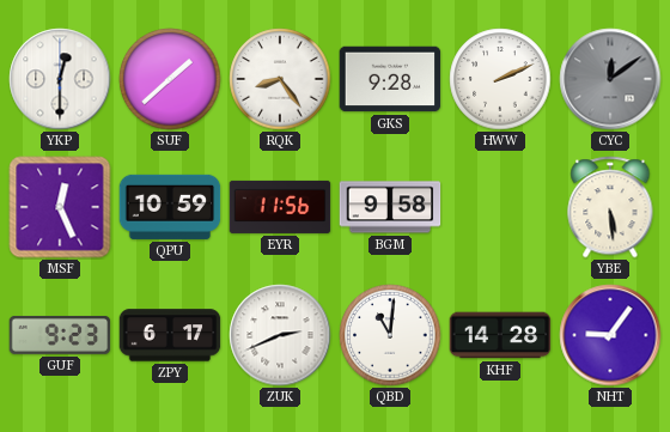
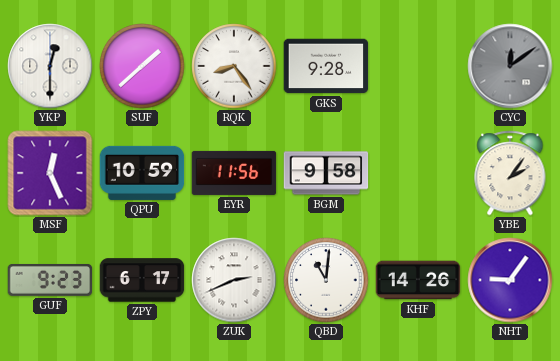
HWW: 2:11 -> none
YBE: 5:29 -> 2:06
KHF: 14:28 -> 14:26
